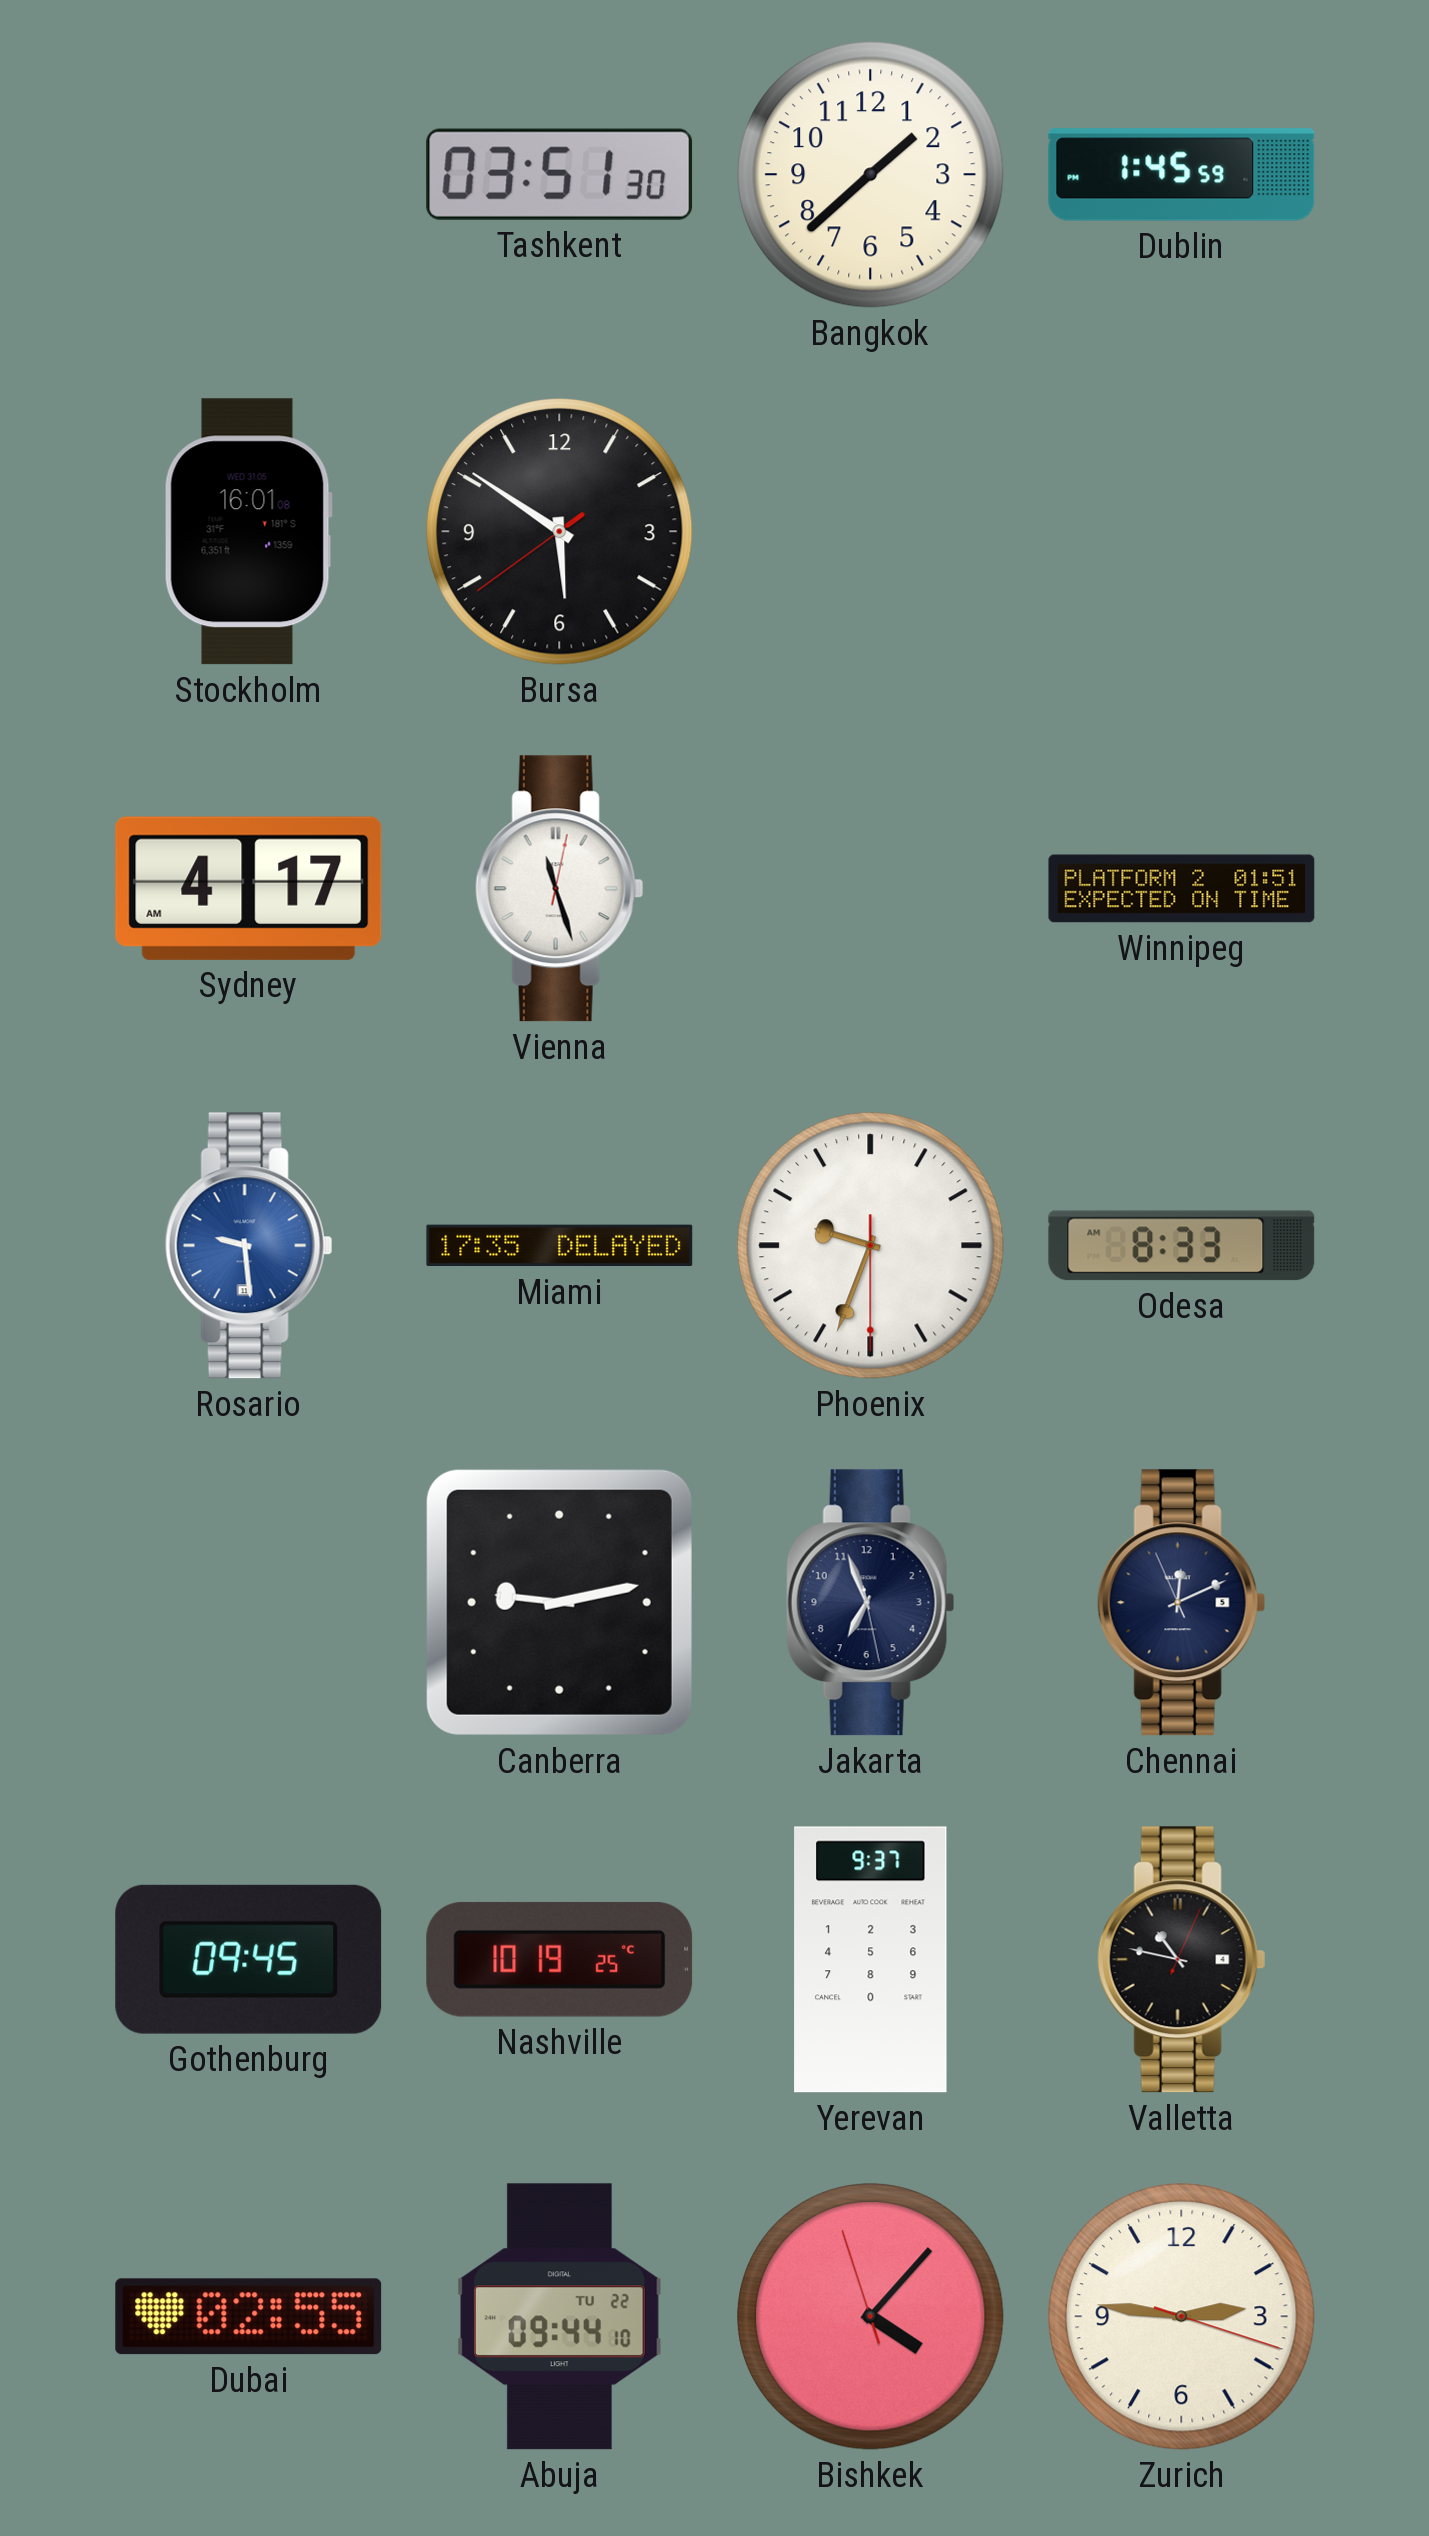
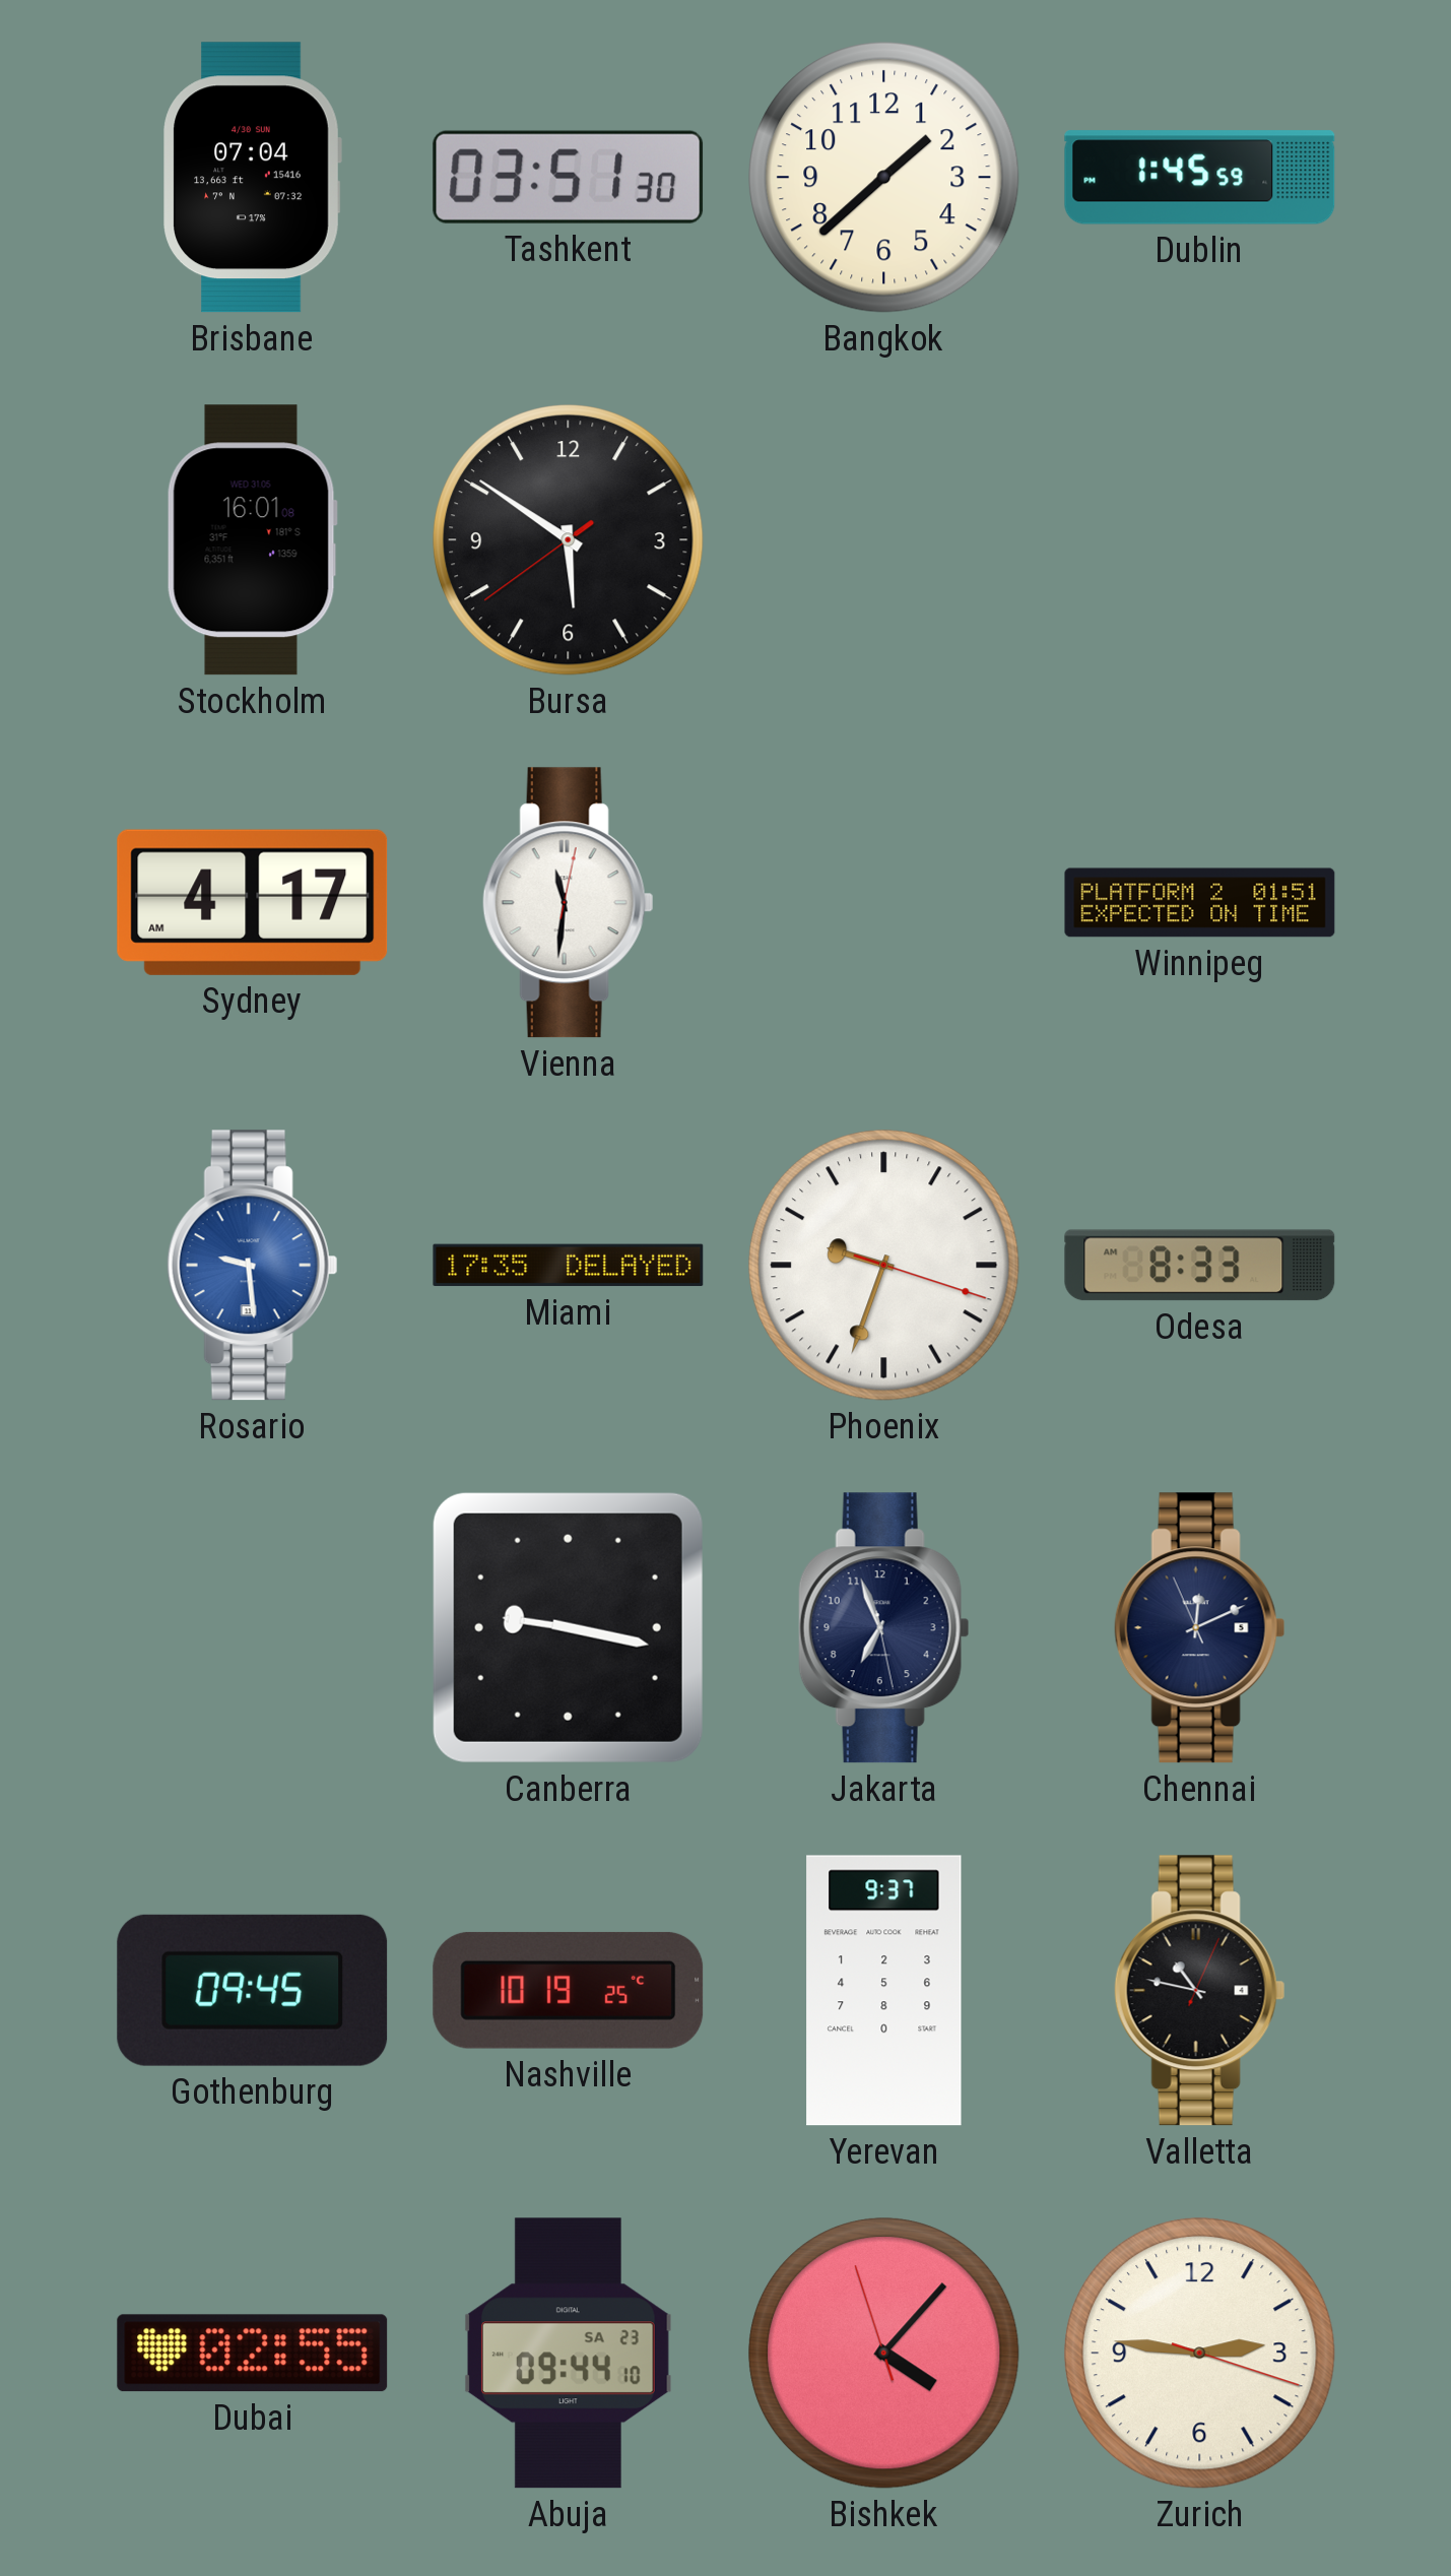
Brisbane: none -> 07:04
Vienna: 11:27 -> 11:31
Phoenix: 9:33:30 -> 9:33:18
Canberra: 9:13 -> 9:17
Abuja date: TU 22 -> SA 23
